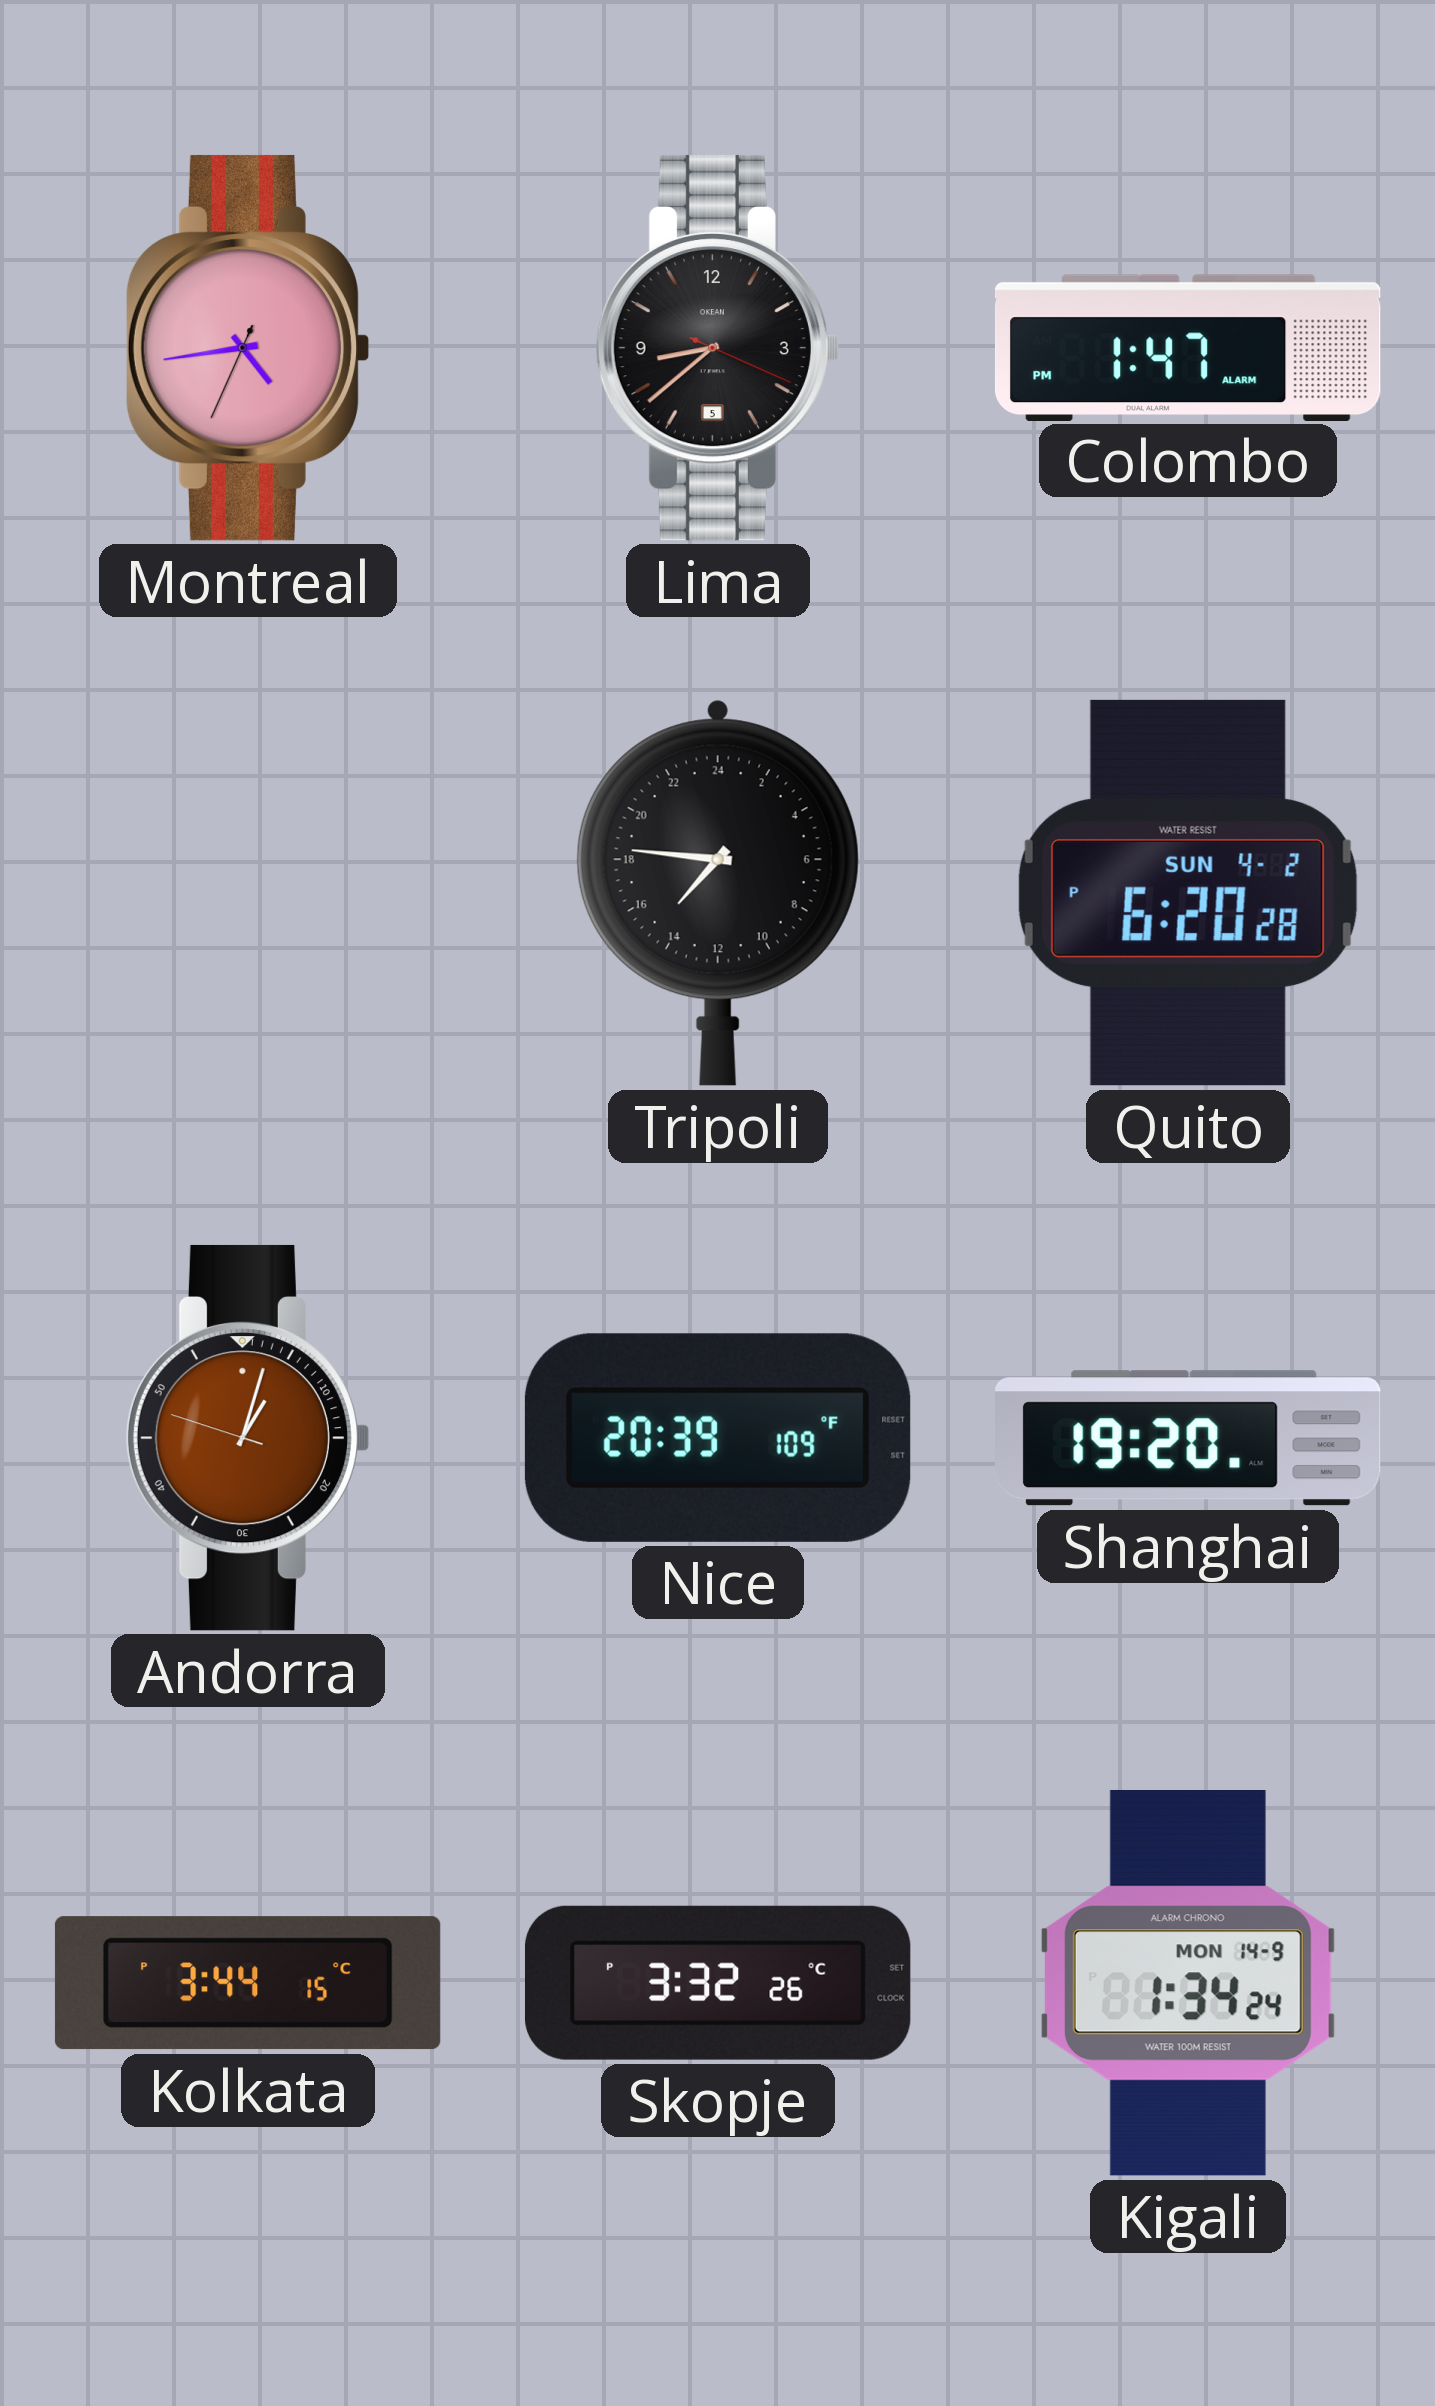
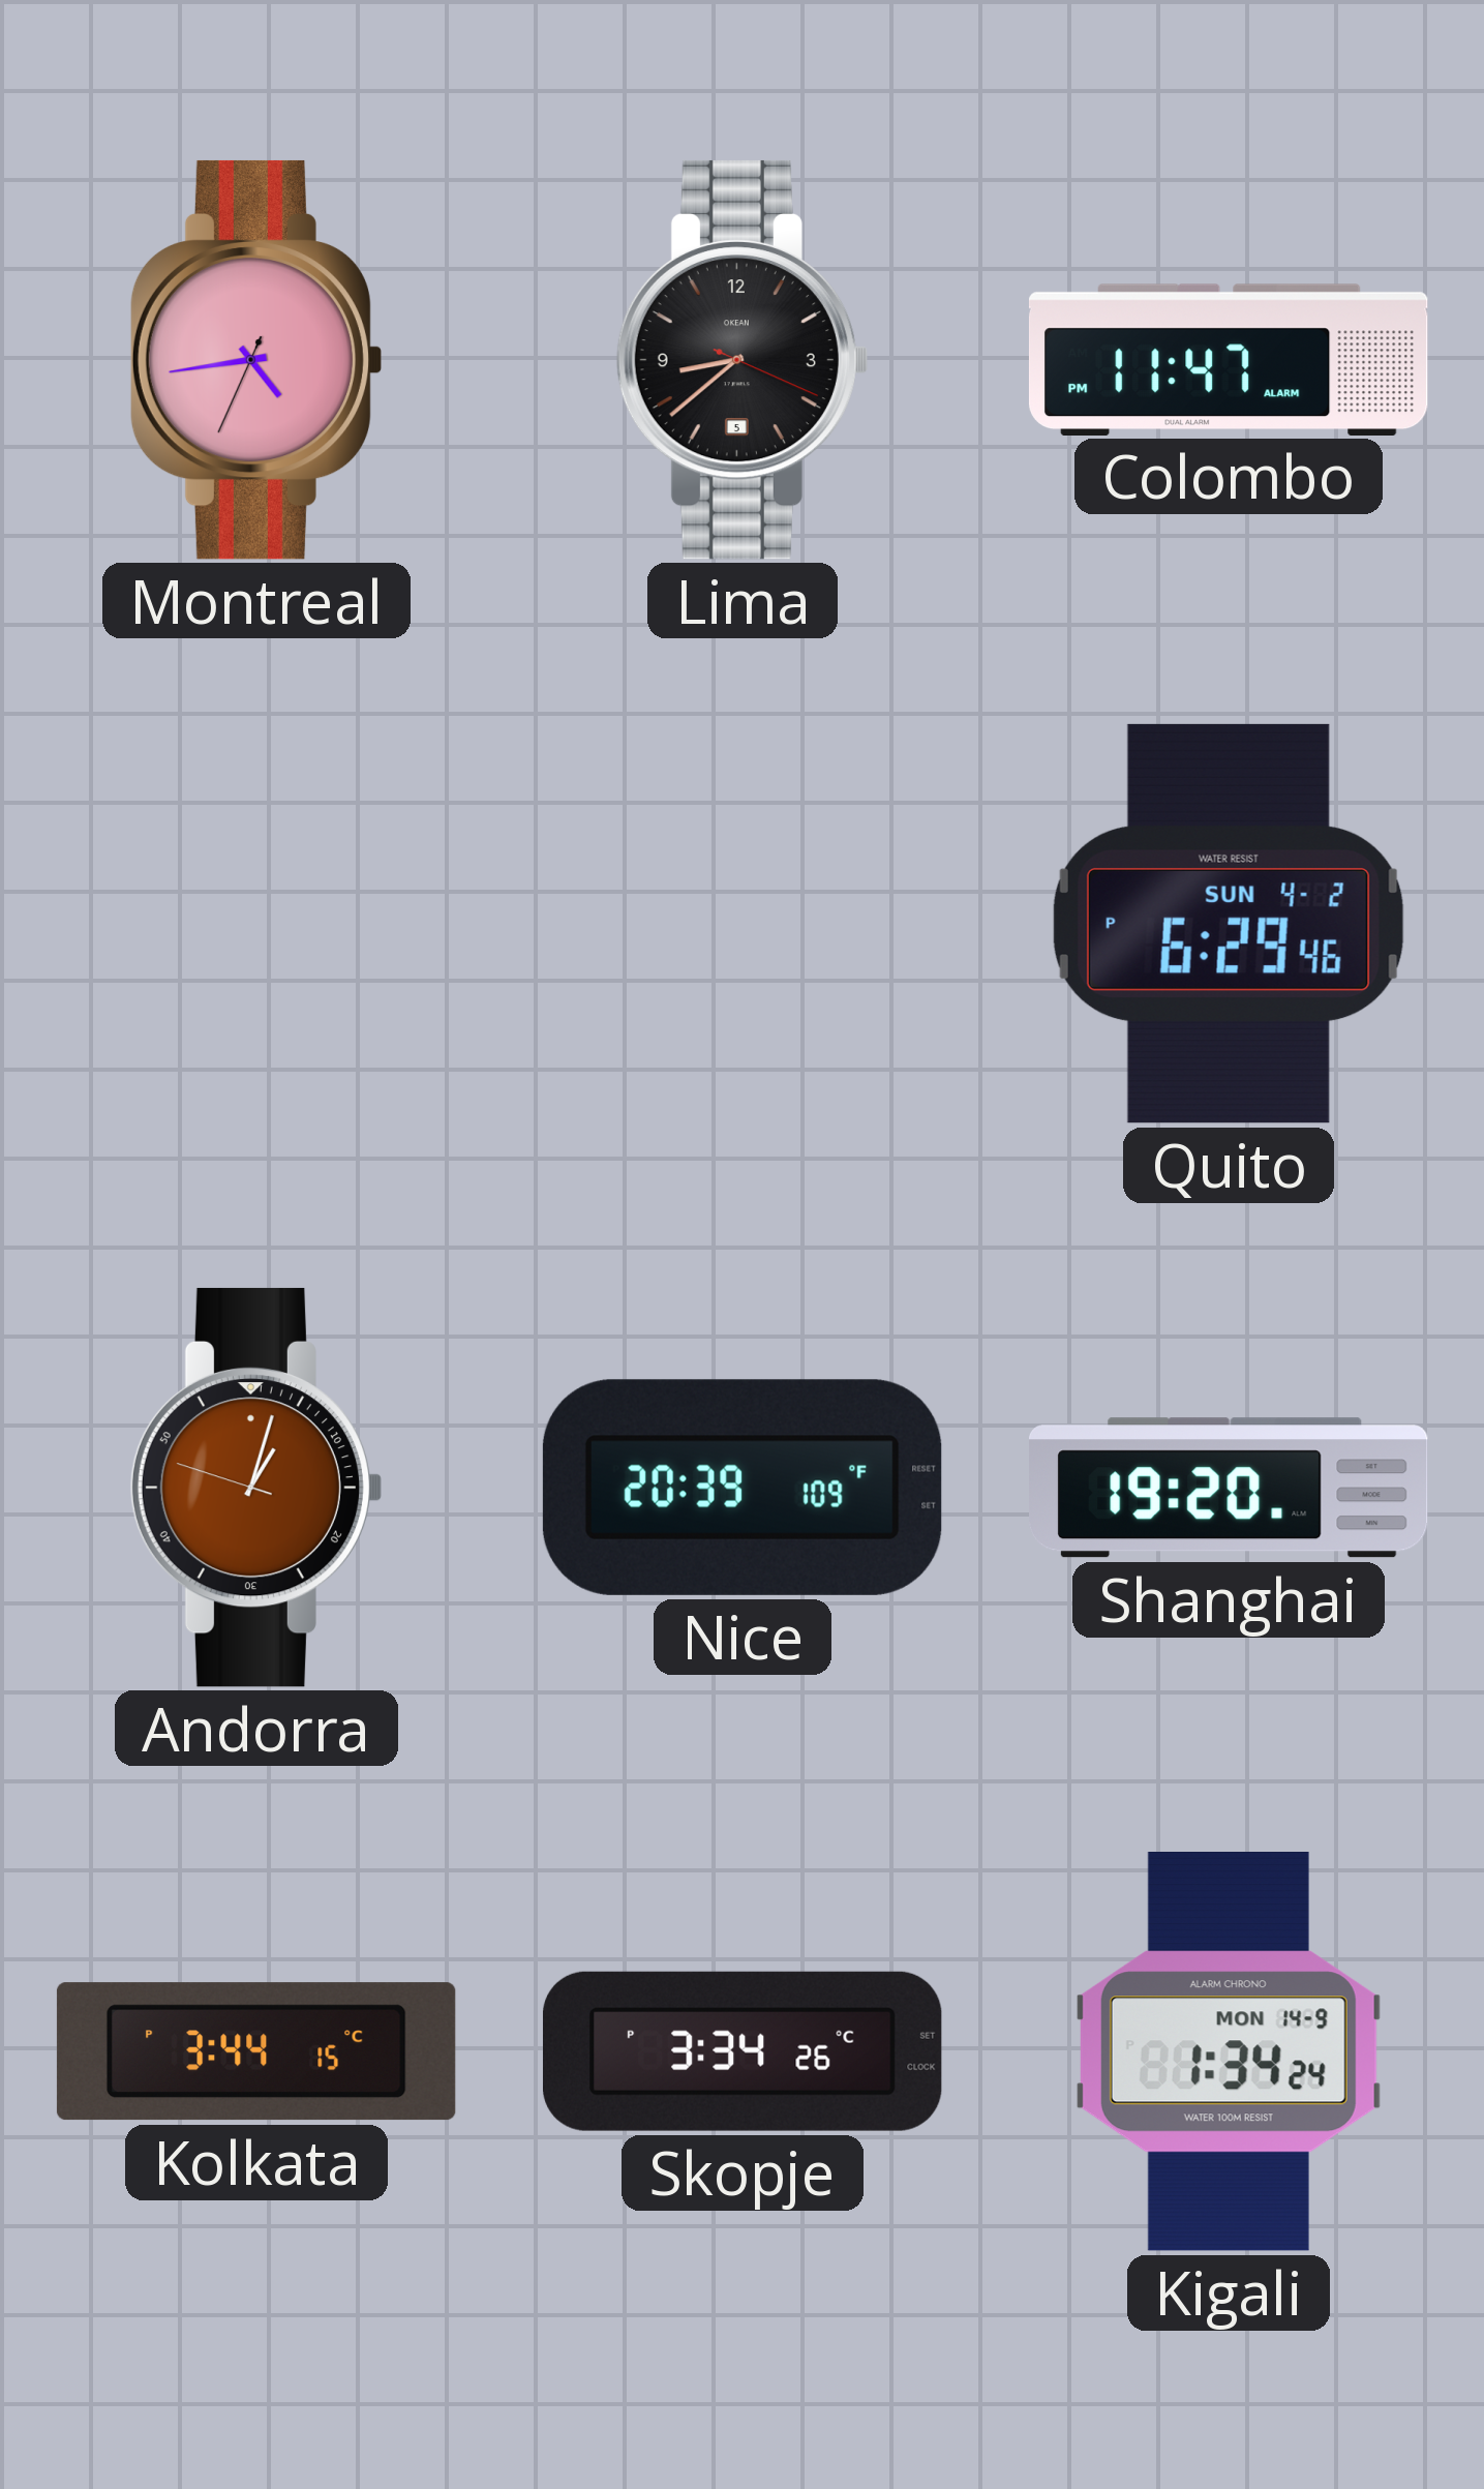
Colombo: 1:47 -> 11:47
Tripoli: 14:46 -> none
Quito: 6:20 -> 6:29
Skopje: 3:32 -> 3:34
